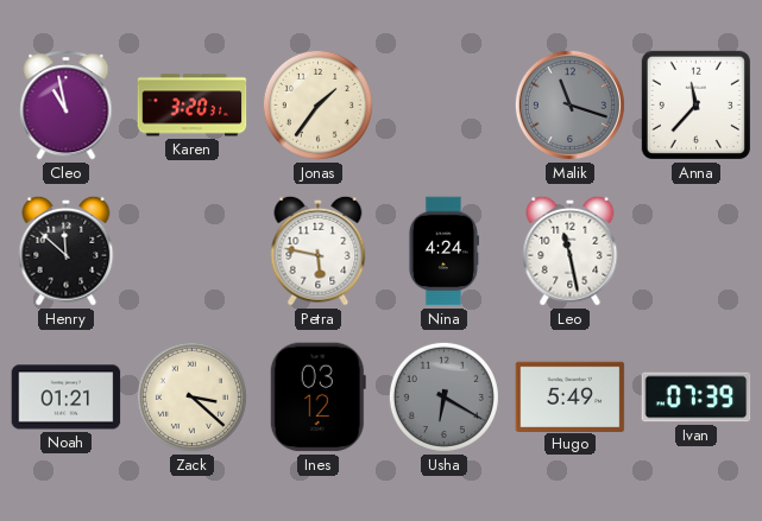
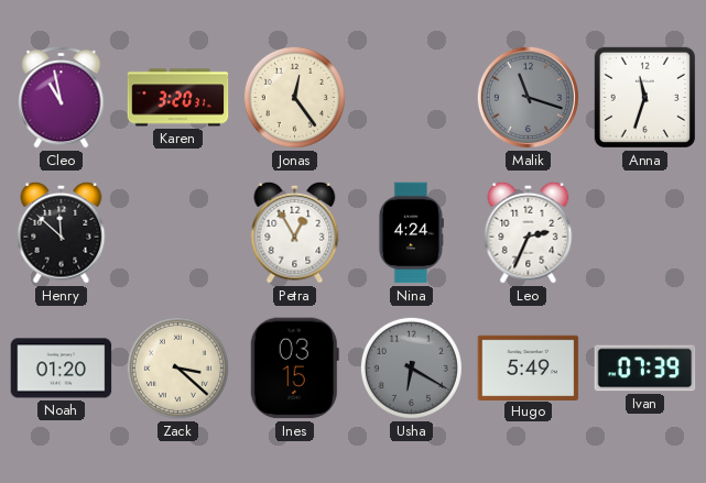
Jonas: 1:36 -> 12:24
Anna: 11:37 -> 11:33
Petra: 5:47 -> 12:55
Leo: 11:28 -> 2:34
Noah: 01:21 -> 01:20
Ines: 03:12 -> 03:15
